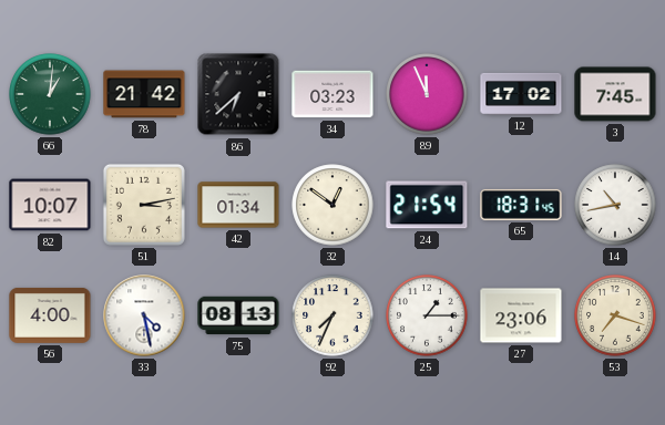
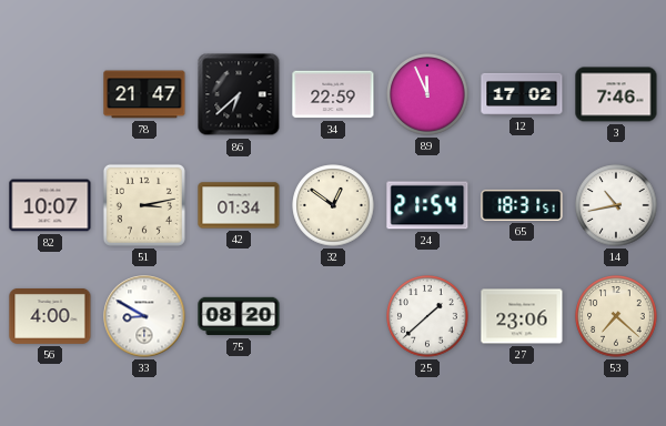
66: 1:01 -> none
78: 21:42 -> 21:47
34: 03:23 -> 22:59
3: 7:45 -> 7:46
65: 18:31:45 -> 18:31:51
33: 4:28 -> 8:50
75: 08:13 -> 08:20
92: 7:34 -> none
25: 1:15 -> 1:38
53: 7:18 -> 7:22
